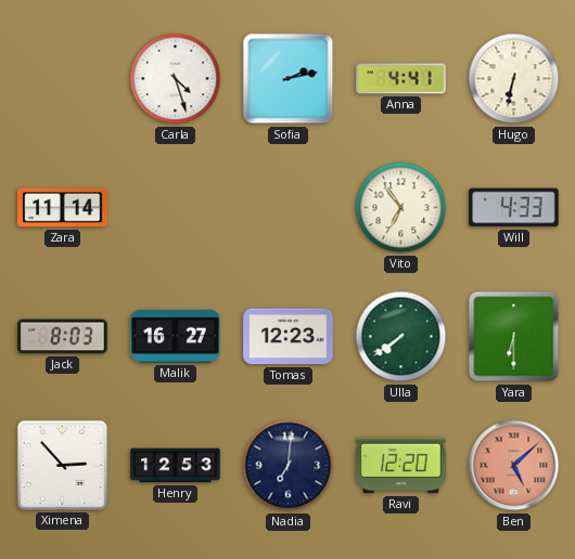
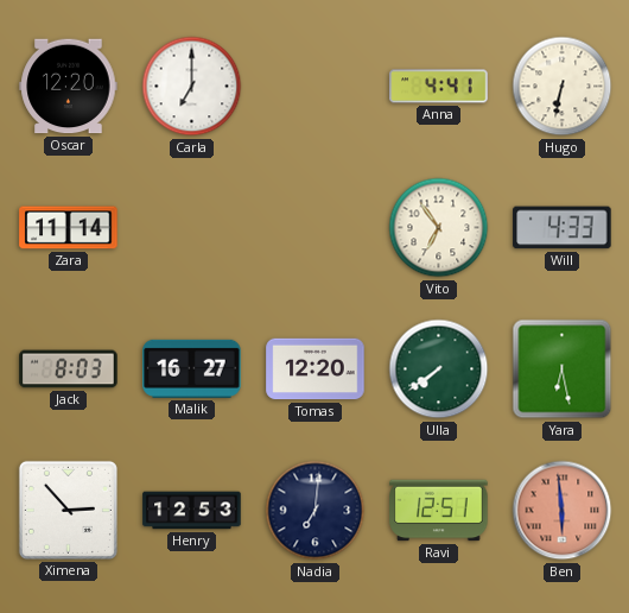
Oscar: none -> 12:20
Carla: 4:27 -> 7:00
Sofia: 2:13 -> none
Tomas: 12:23 -> 12:20
Yara: 6:30 -> 6:28
Ravi: 12:20 -> 12:51
Ben: 5:08 -> 5:59
